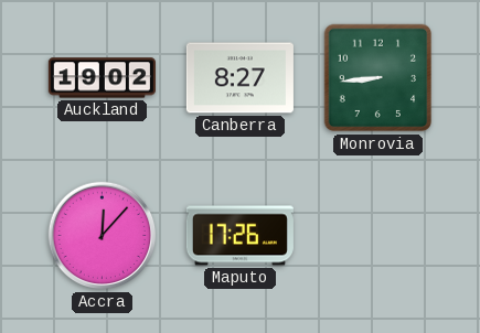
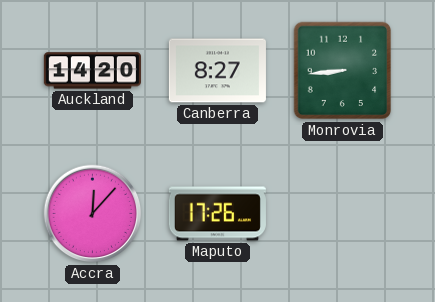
Auckland: 19:02 -> 14:20
